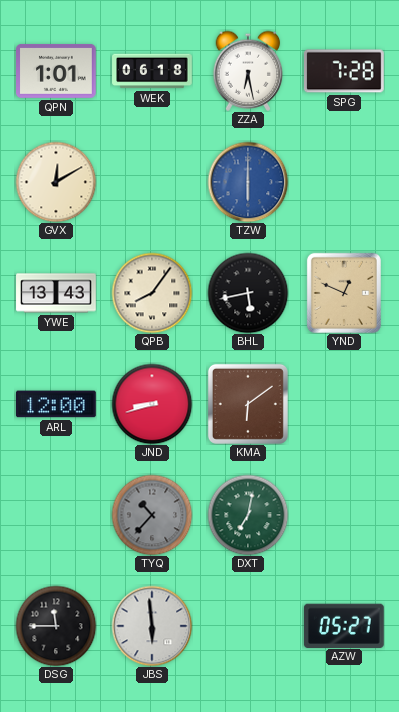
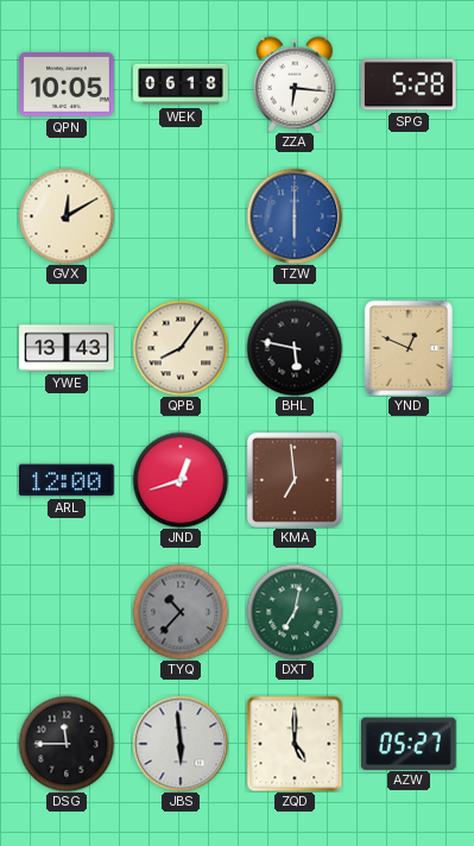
QPN: 1:01 -> 10:05
ZZA: 6:28 -> 6:16
SPG: 7:28 -> 5:28
BHL: 5:43 -> 5:47
JND: 8:42 -> 12:42
KMA: 6:09 -> 6:59
ZQD: none -> 5:00
